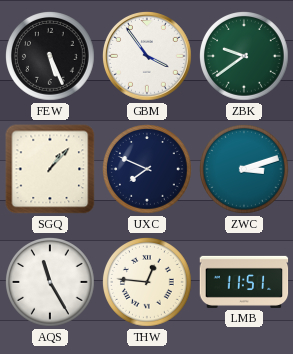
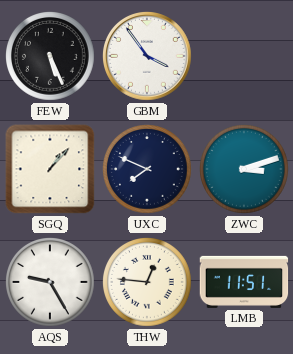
ZBK: 9:39 -> none
AQS: 11:25 -> 9:25
